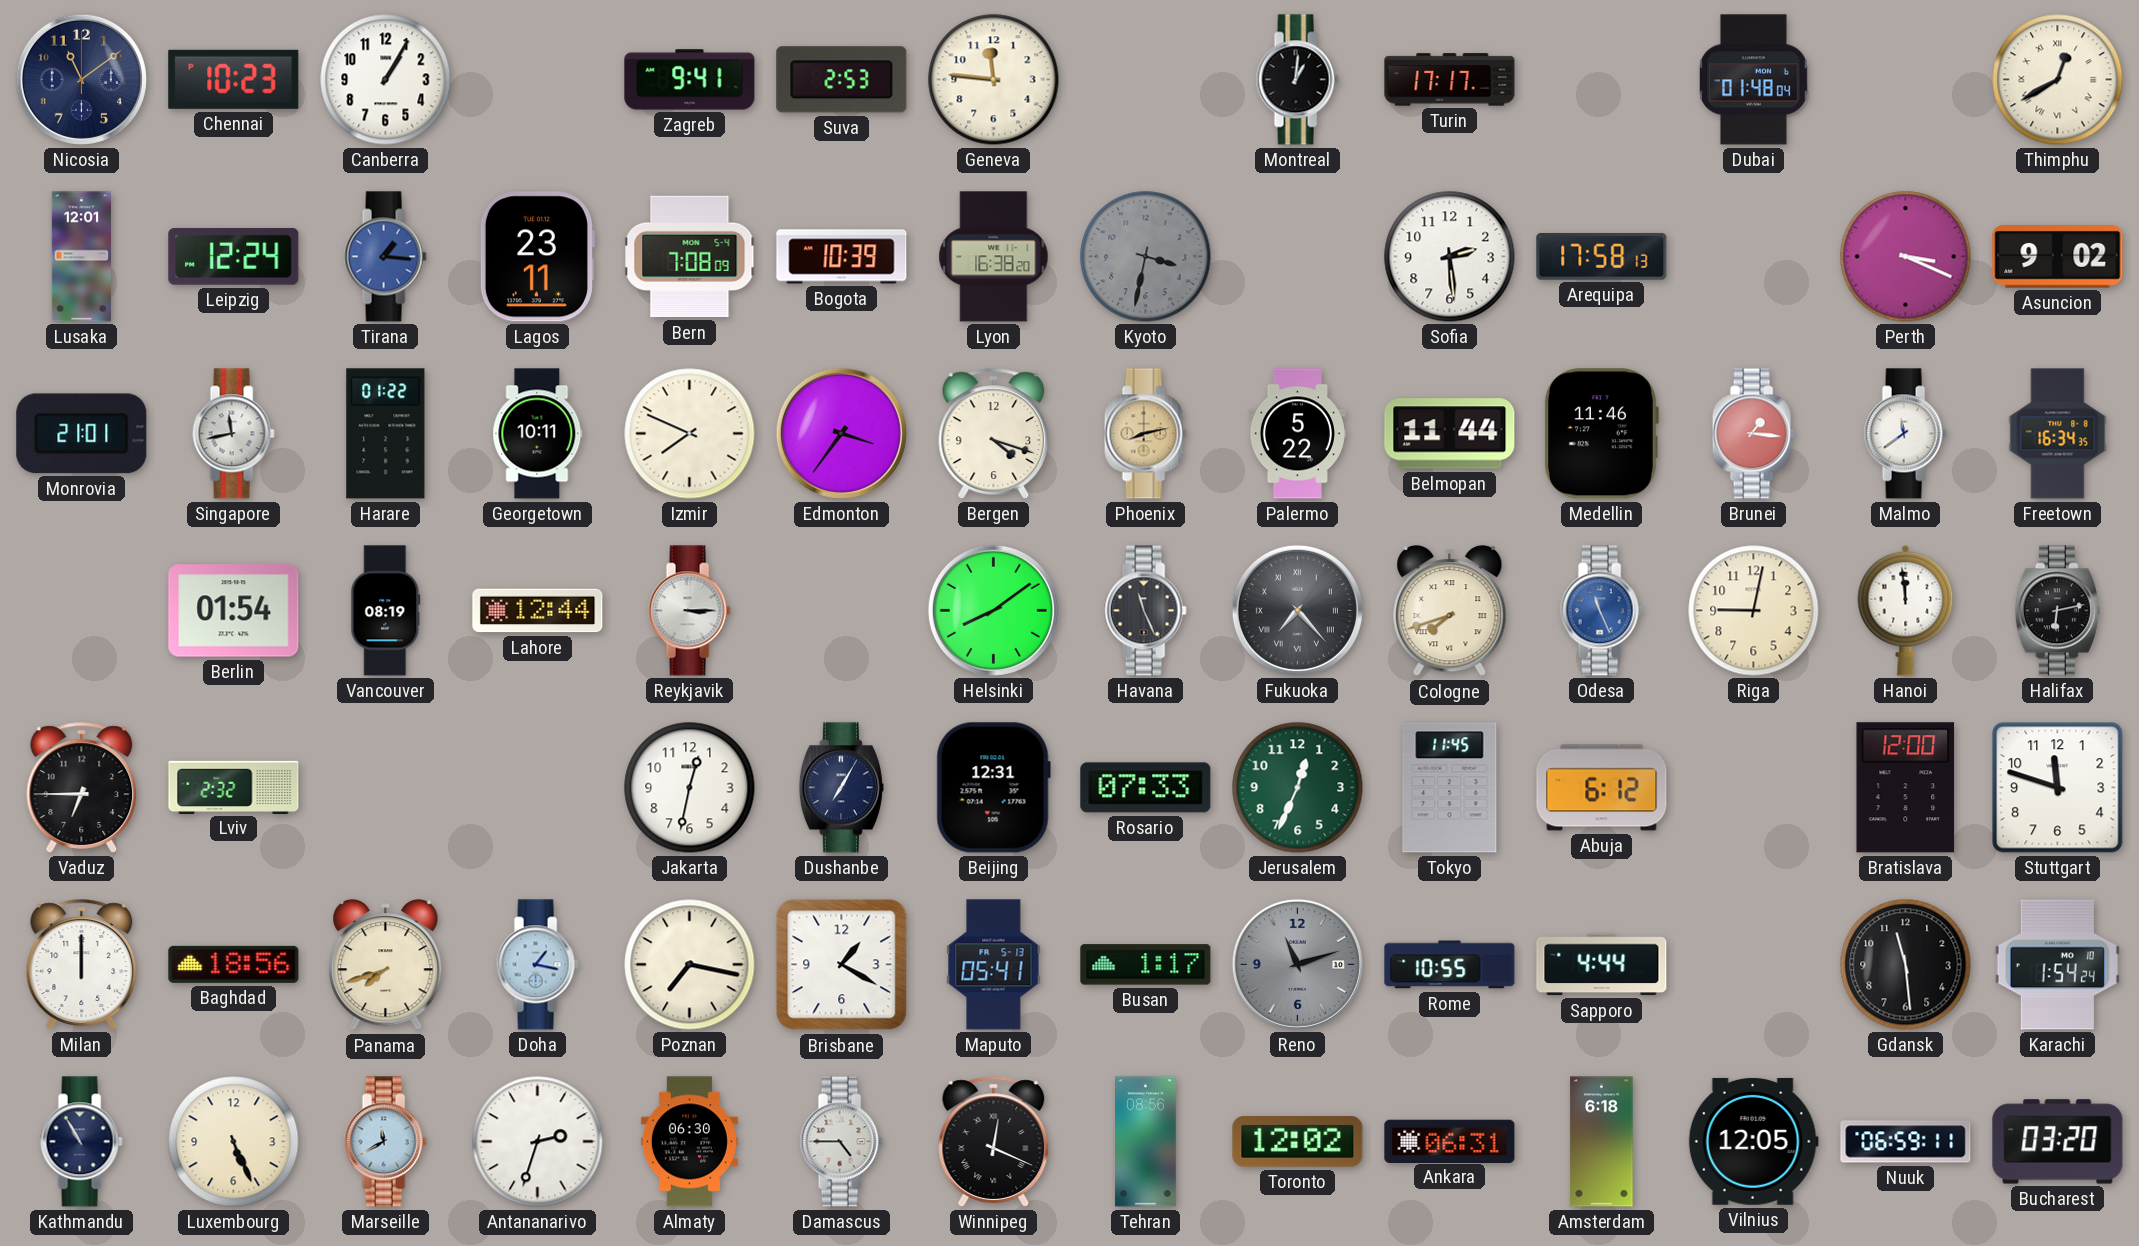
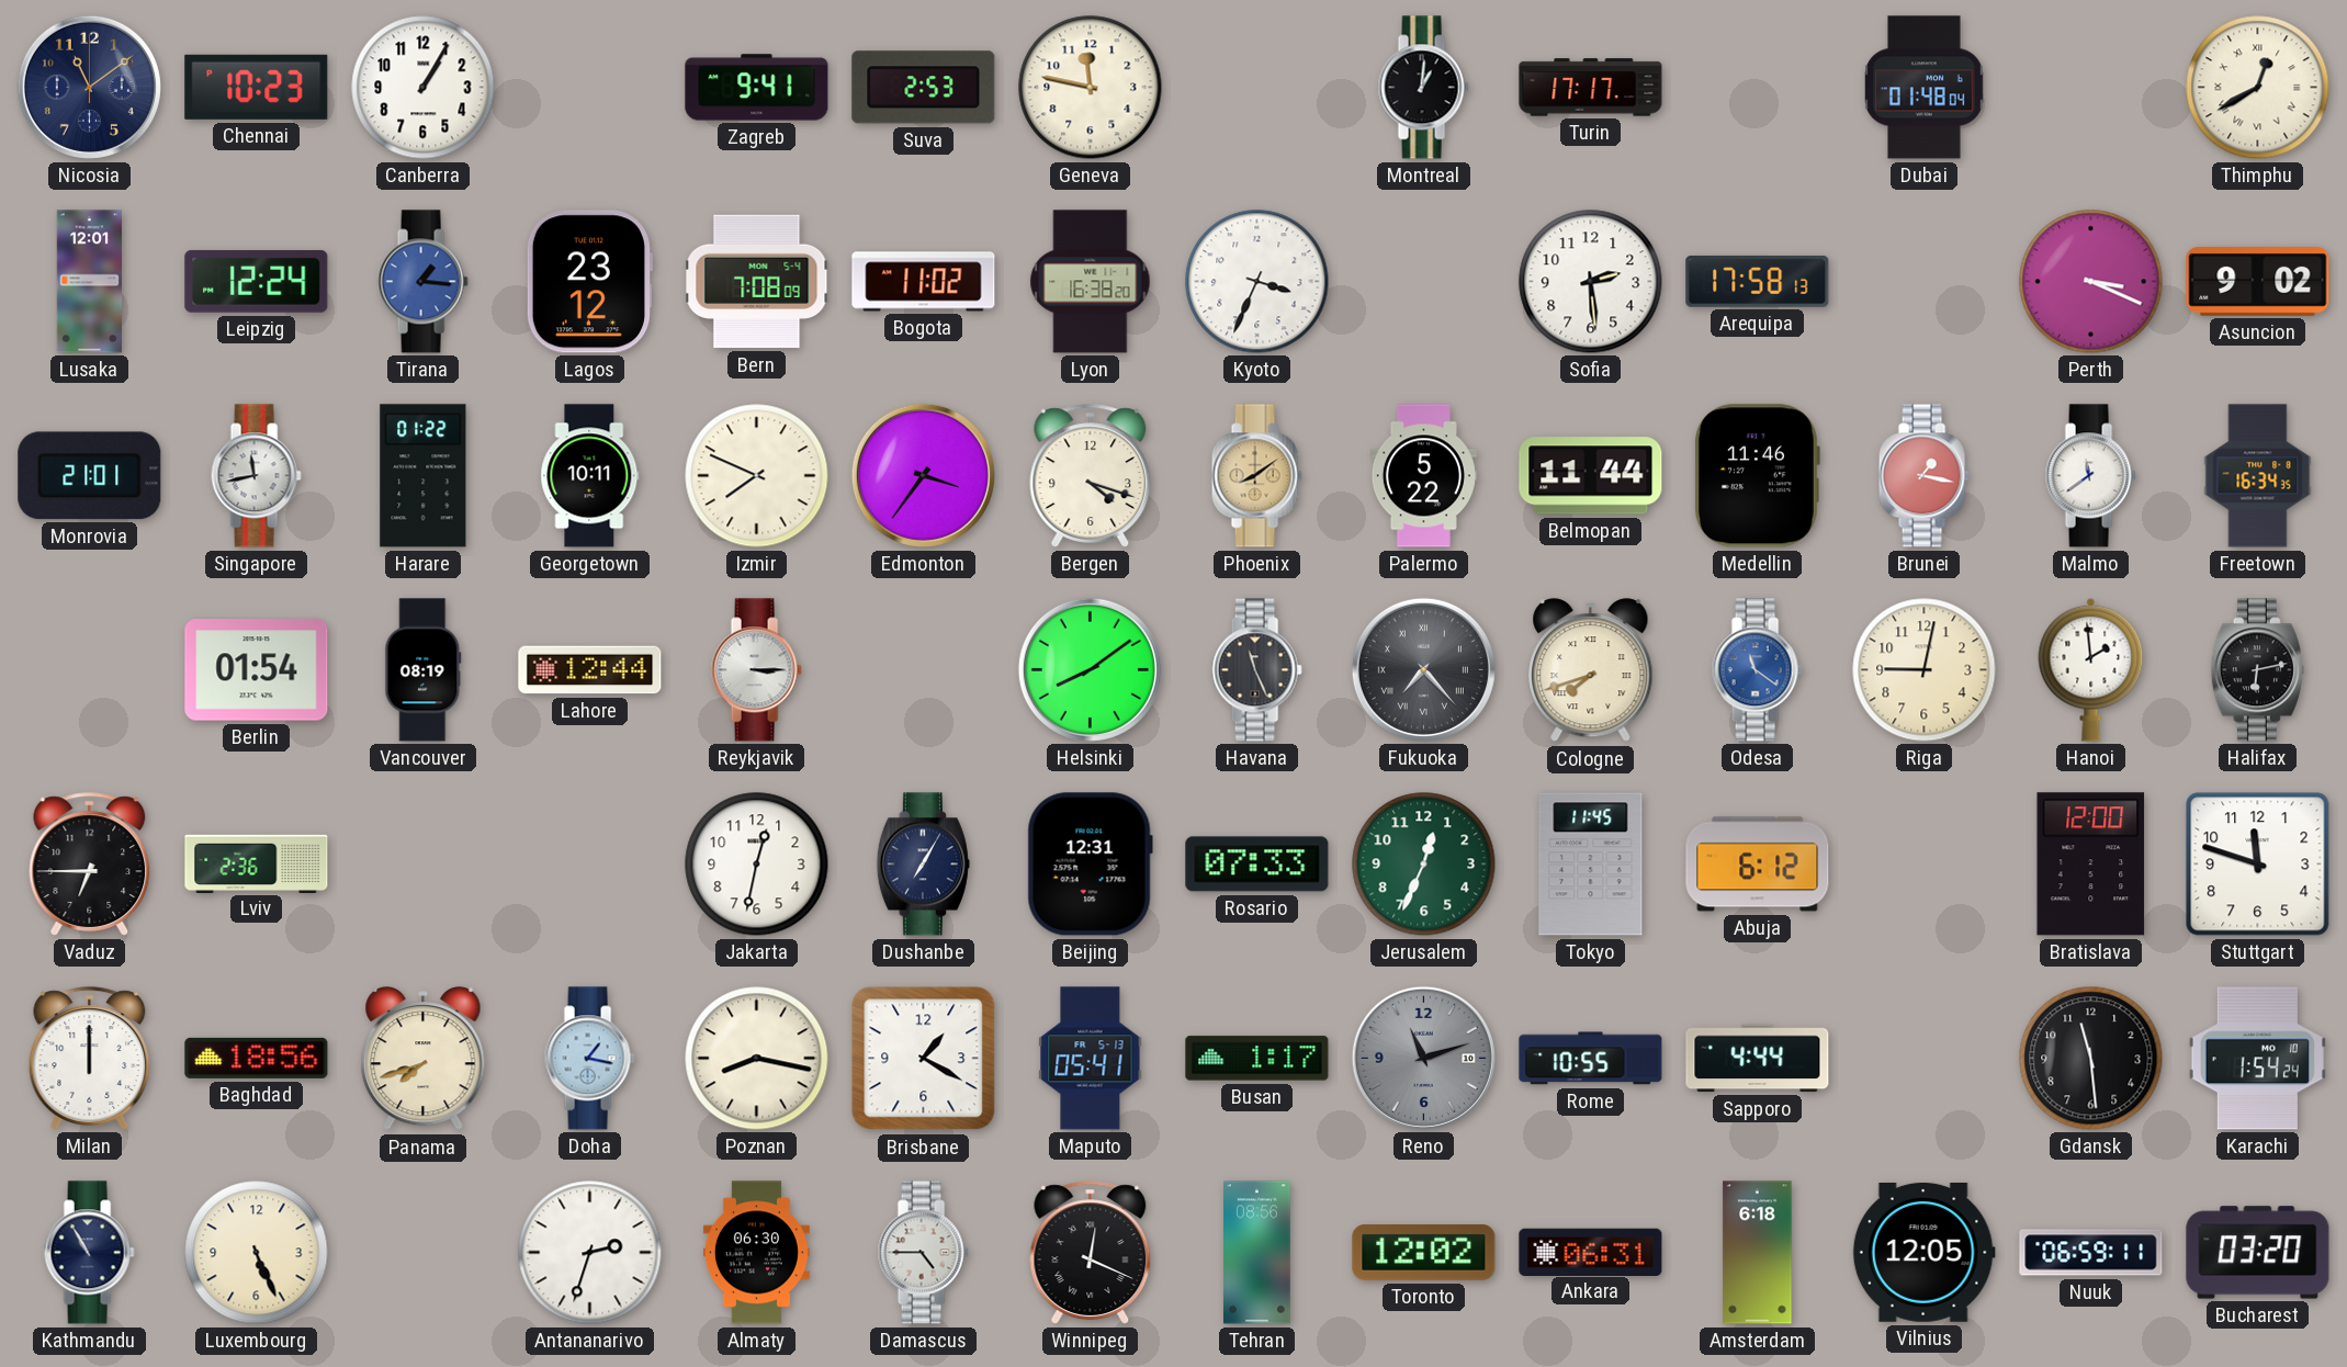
Geneva: 11:46 -> 11:47
Lagos: 23:11 -> 23:12
Bogota: 10:39 -> 11:02
Kyoto: 3:32 -> 3:34
Kyoto dial: grey -> white
Phoenix: 8:13 -> 8:09
Brunei: 1:16 -> 1:17
Odesa: 11:26 -> 11:21
Hanoi: 11:59 -> 1:59
Lviv: 2:32 -> 2:36
Poznan: 7:17 -> 8:17
Marseille: 11:40 -> none
